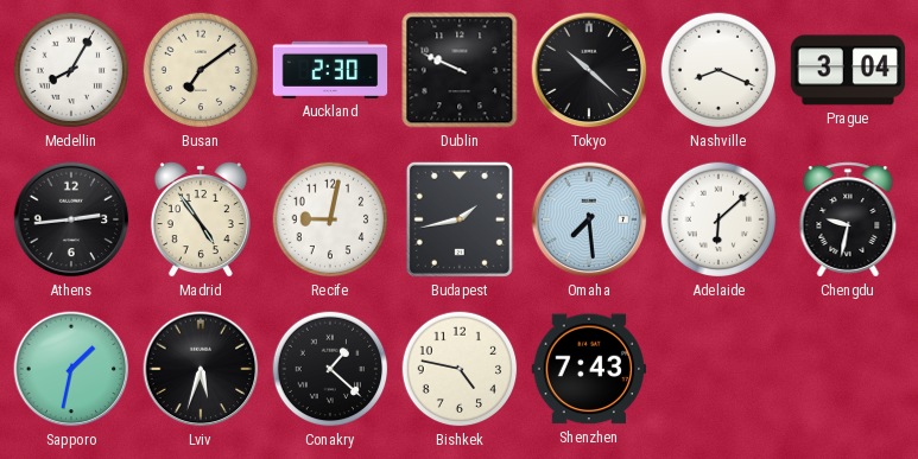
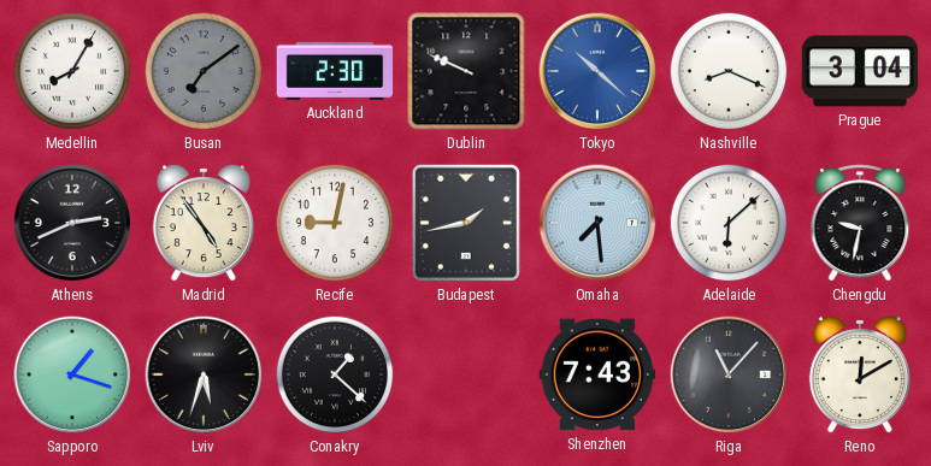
Busan dial: cream -> grey
Tokyo dial: black -> blue
Athens: 2:44 -> 2:41
Sapporo: 1:32 -> 1:18
Bishkek: 4:47 -> none
Riga: none -> 11:07
Reno: none -> 12:10
